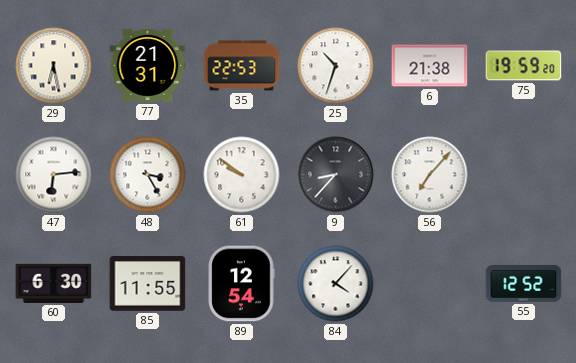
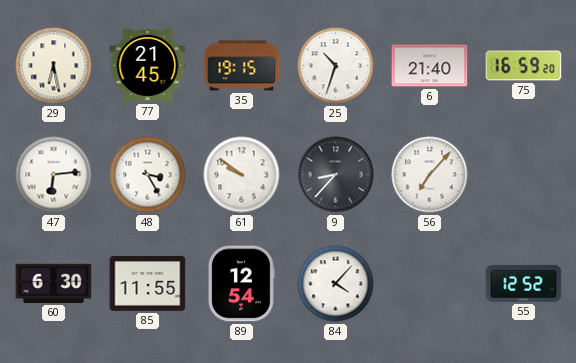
77: 21:31 -> 21:45
35: 22:53 -> 19:15
6: 21:38 -> 21:40
75: 19:59 -> 16:59
